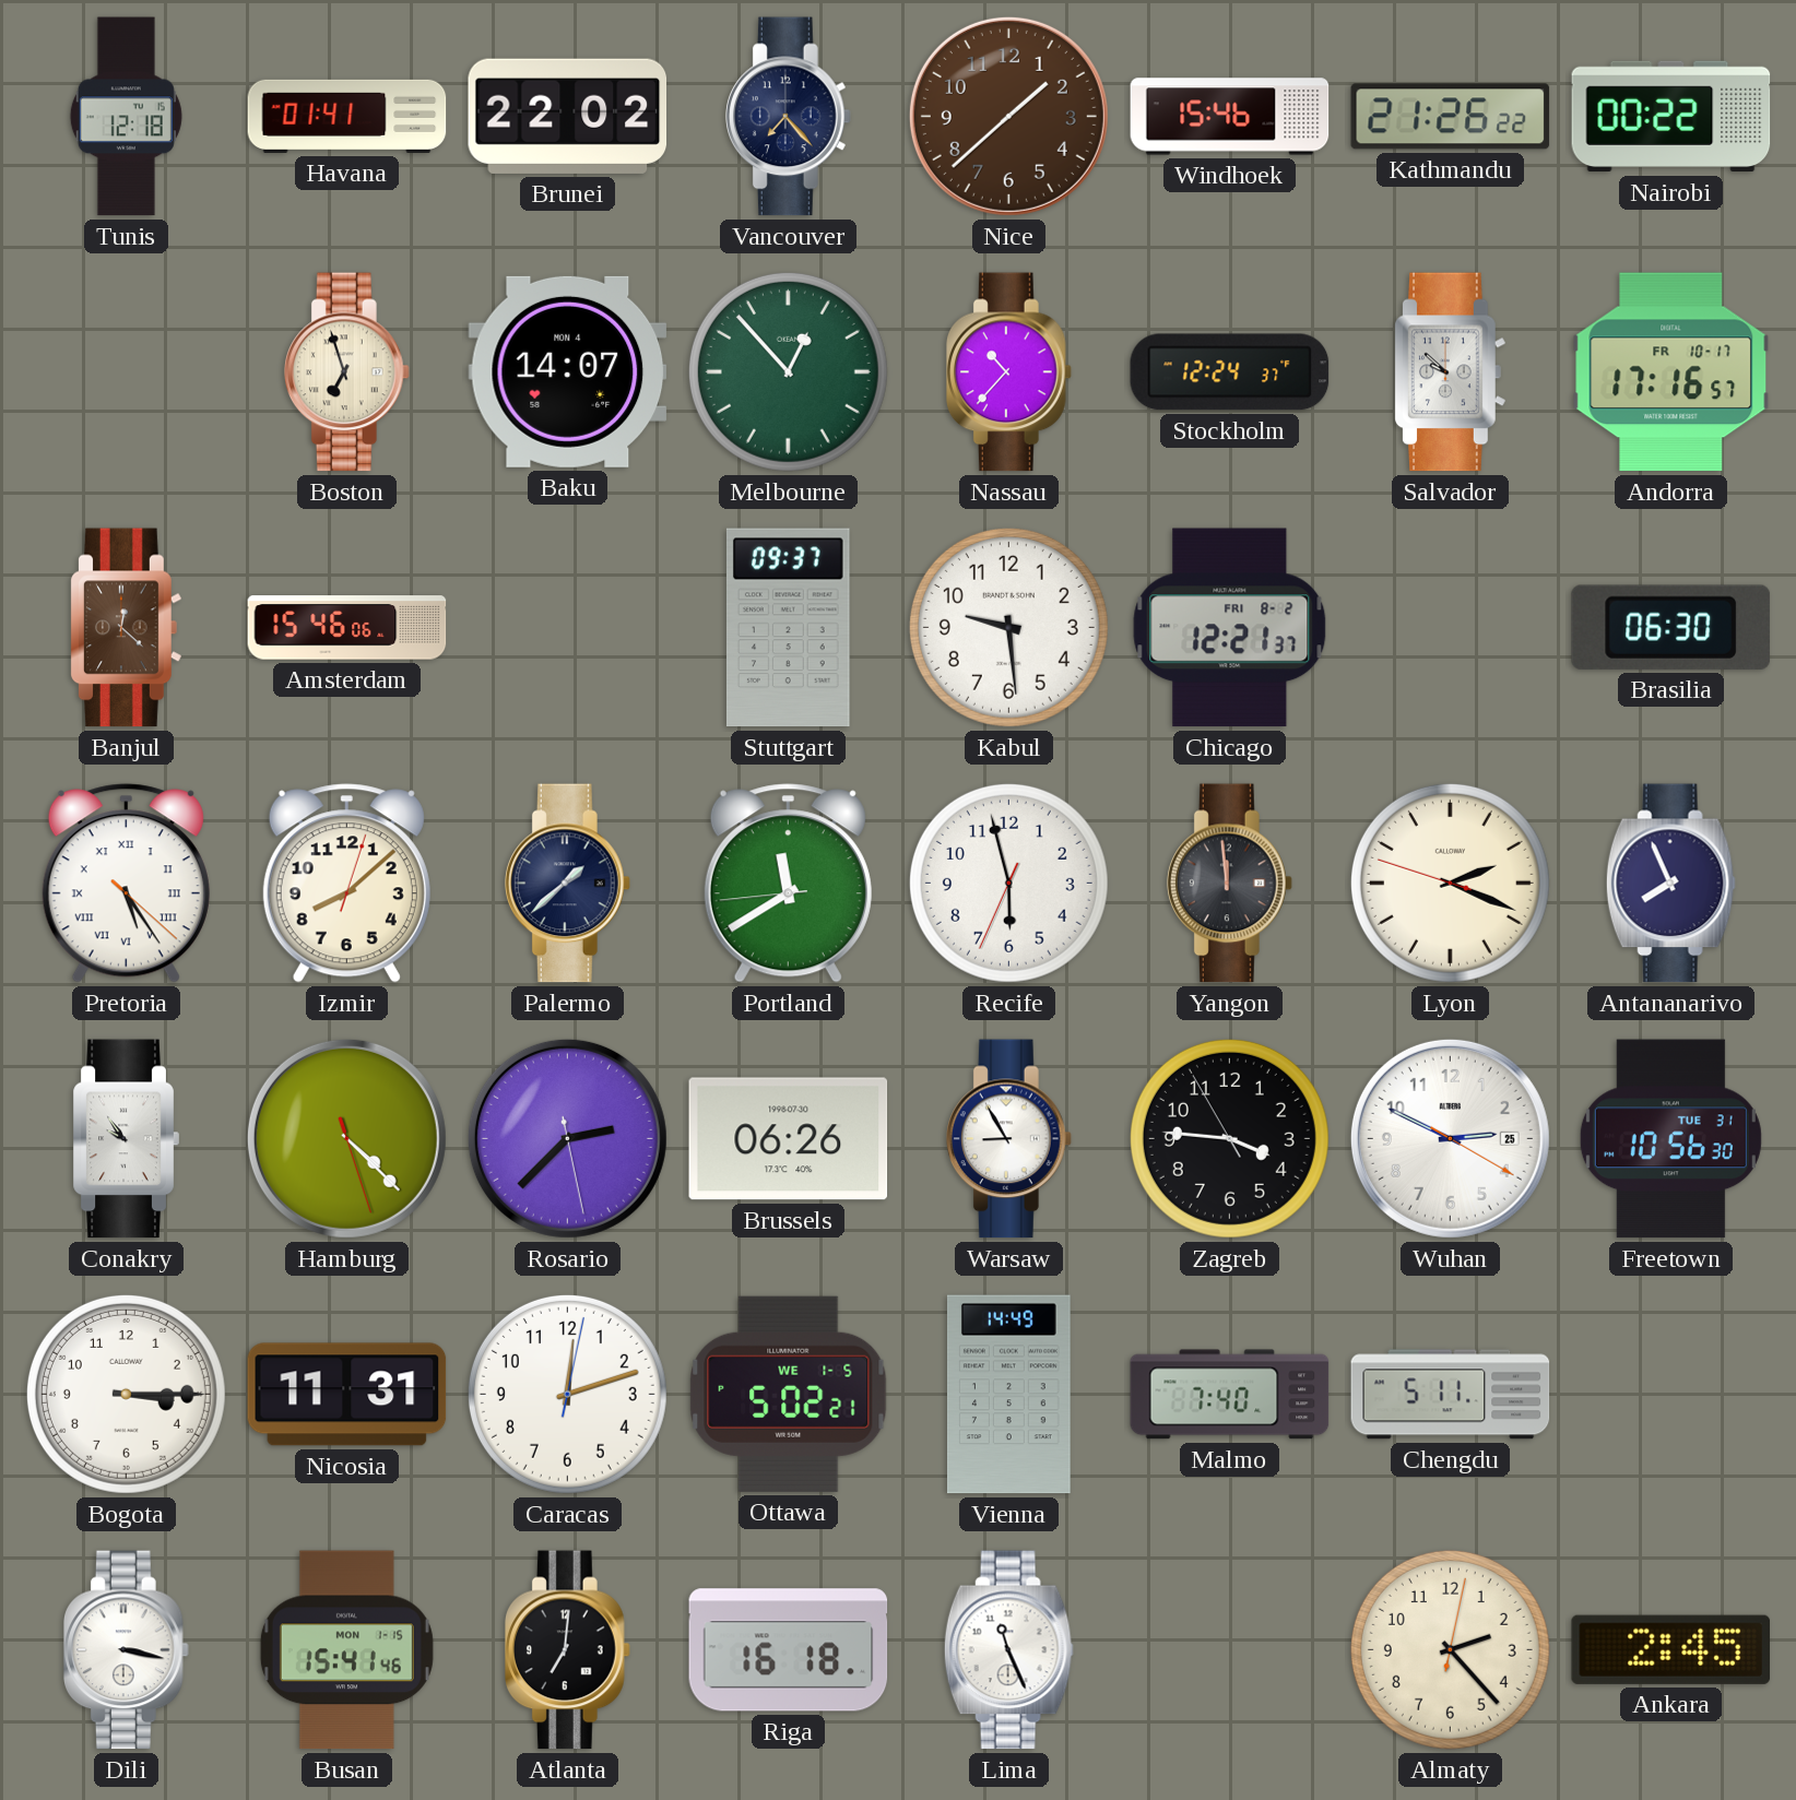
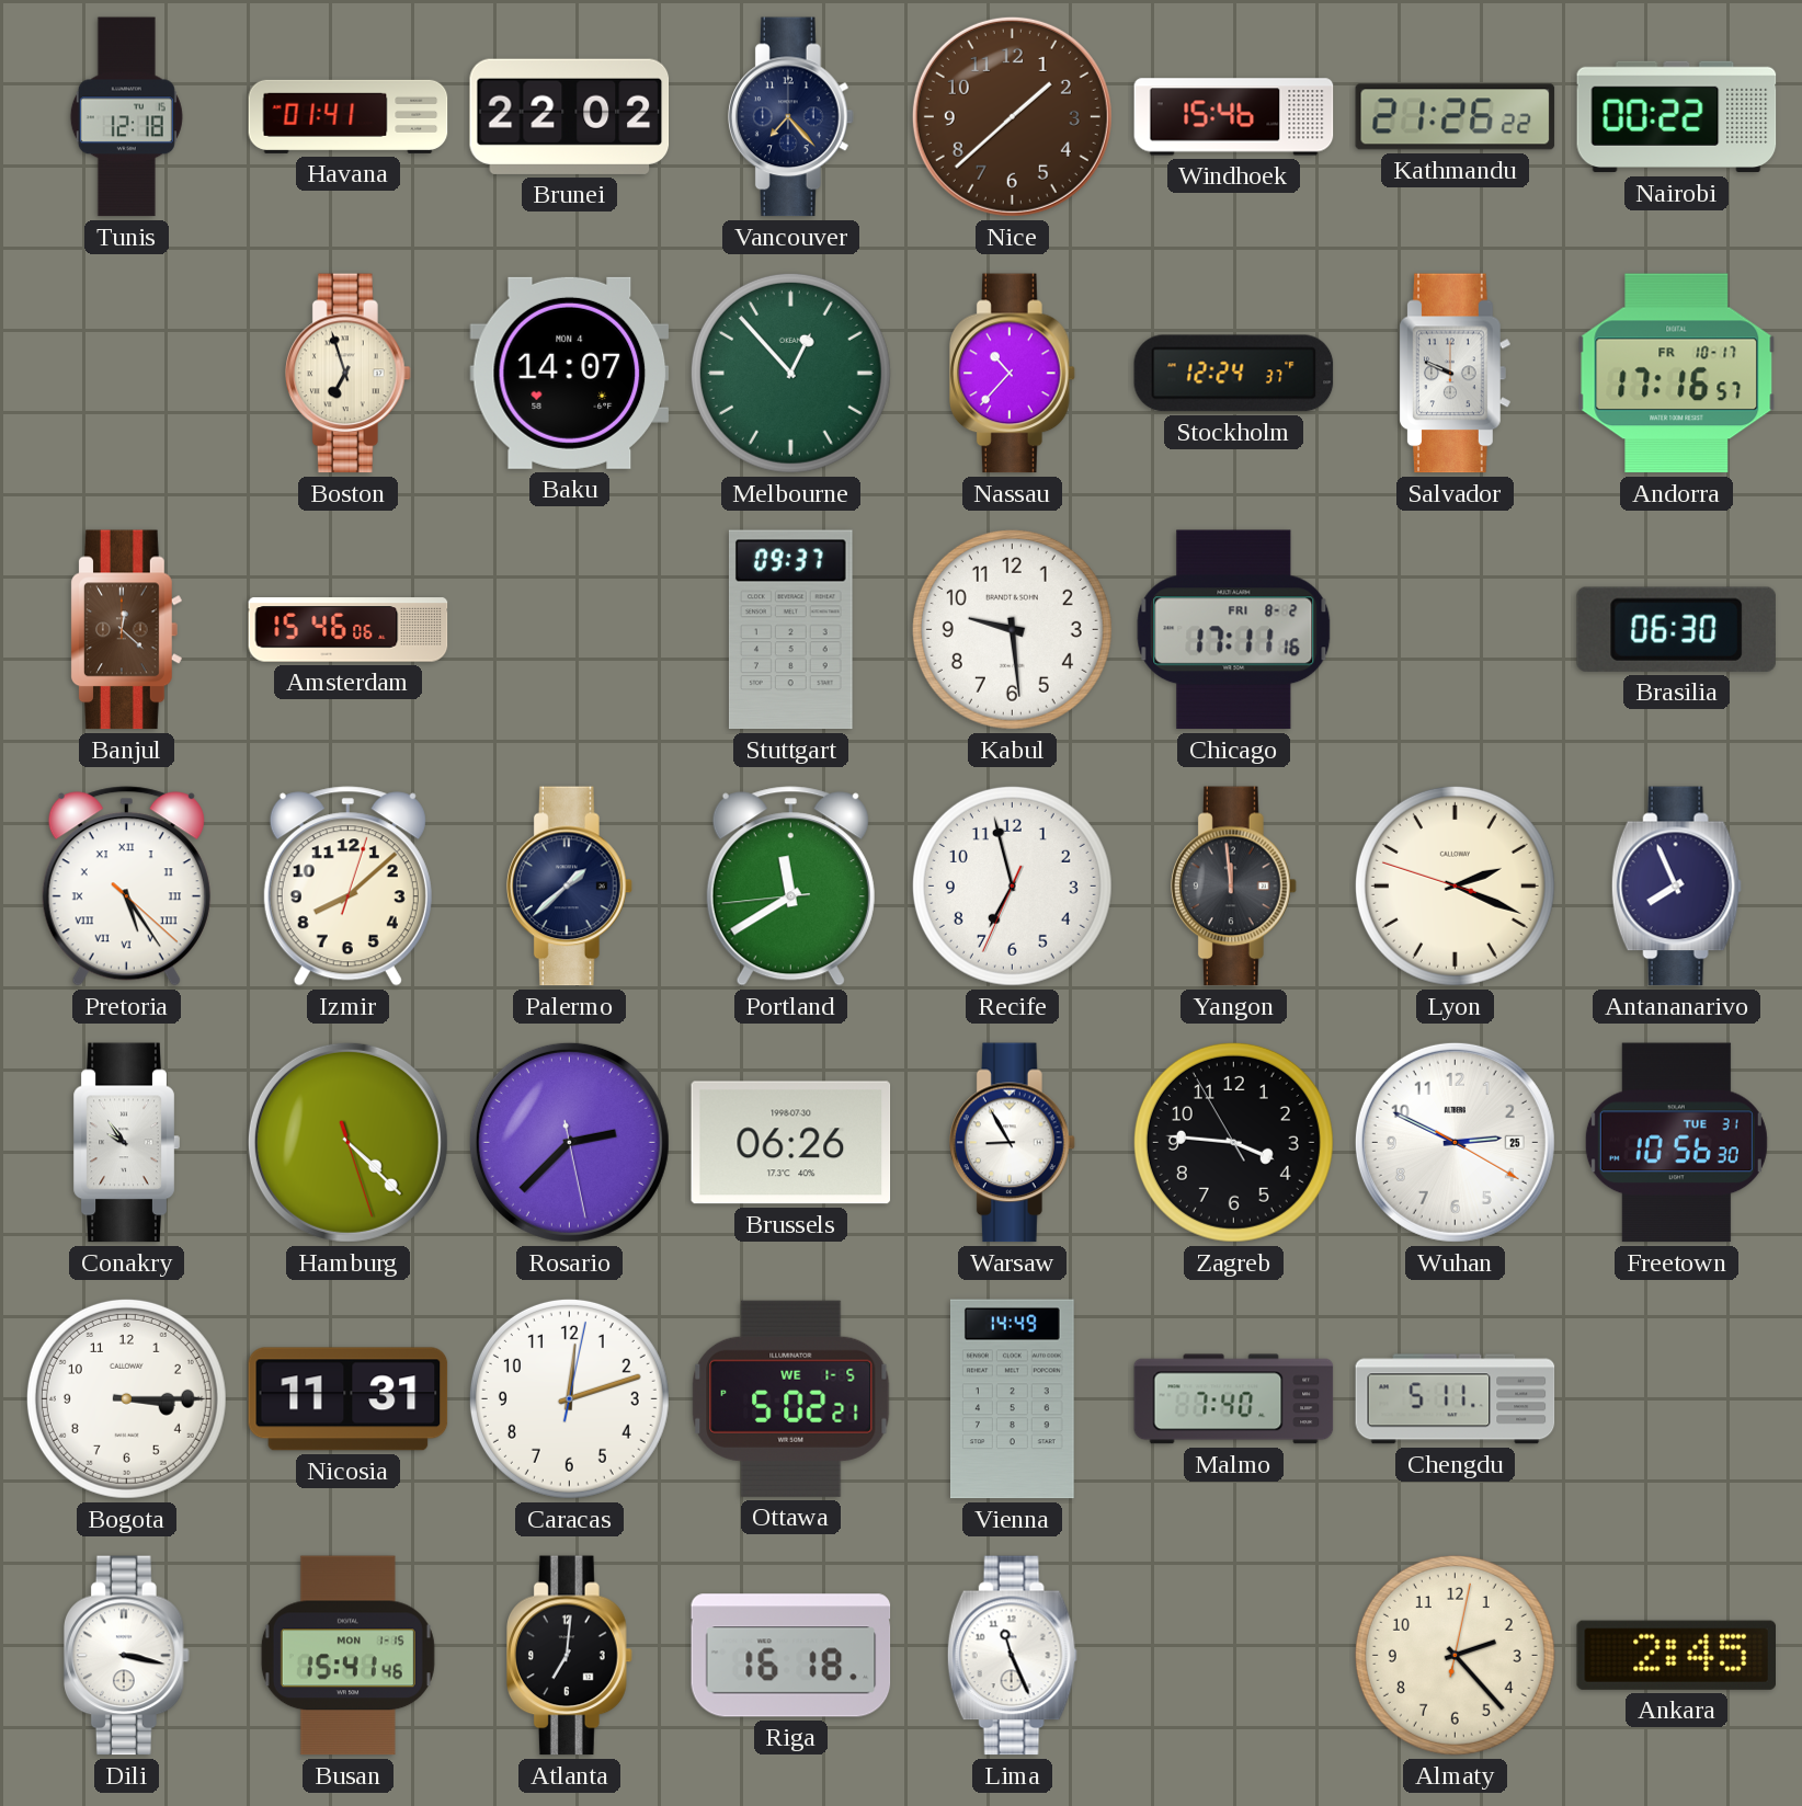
Salvador: 9:52 -> 9:49
Chicago: 12:21 -> 17:11
Recife: 5:57 -> 6:57
